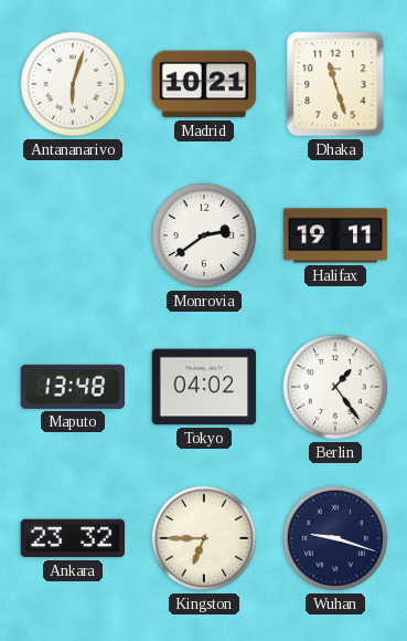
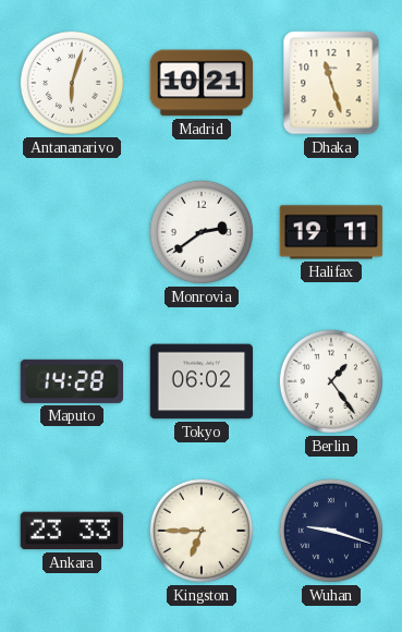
Maputo: 13:48 -> 14:28
Tokyo: 04:02 -> 06:02
Ankara: 23:32 -> 23:33
